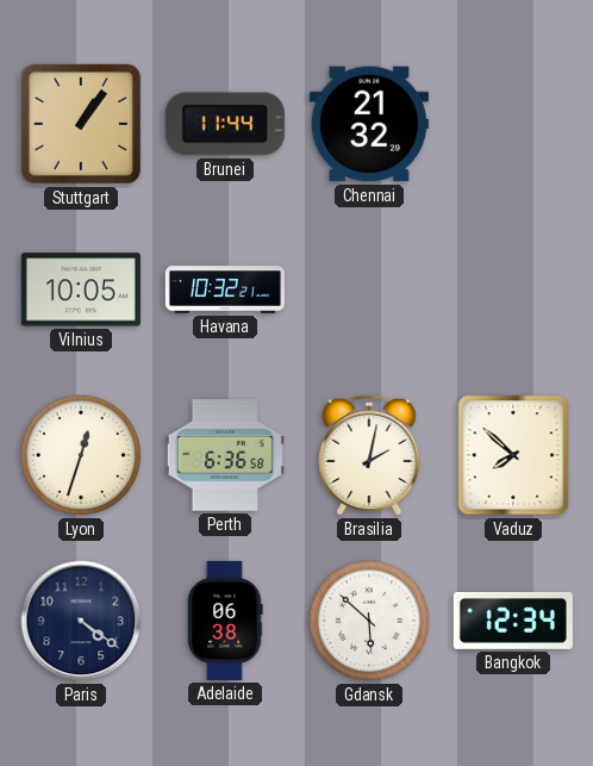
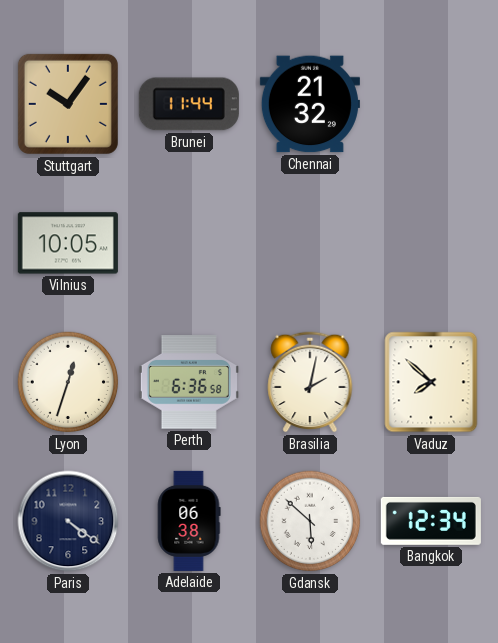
Stuttgart: 1:06 -> 10:06
Havana: 10:32 -> none
